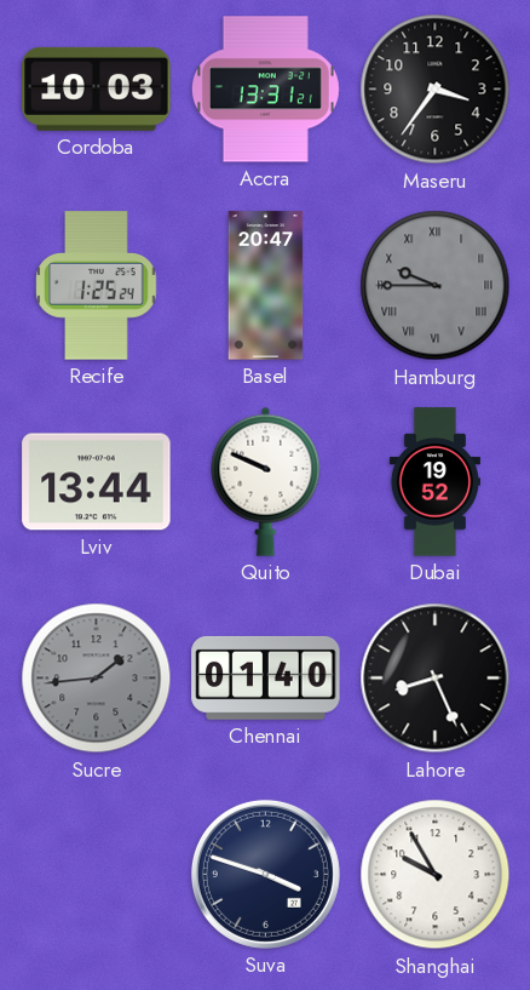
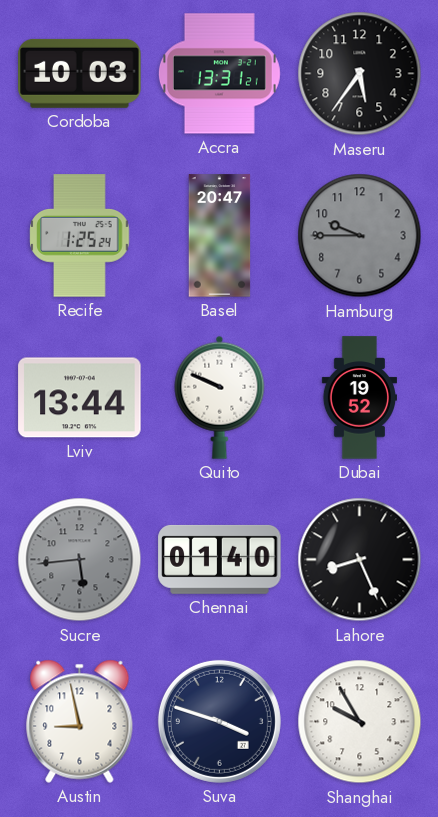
Maseru: 3:36 -> 5:36
Hamburg numerals: Roman -> Arabic
Sucre: 1:44 -> 5:44
Austin: none -> 8:58
